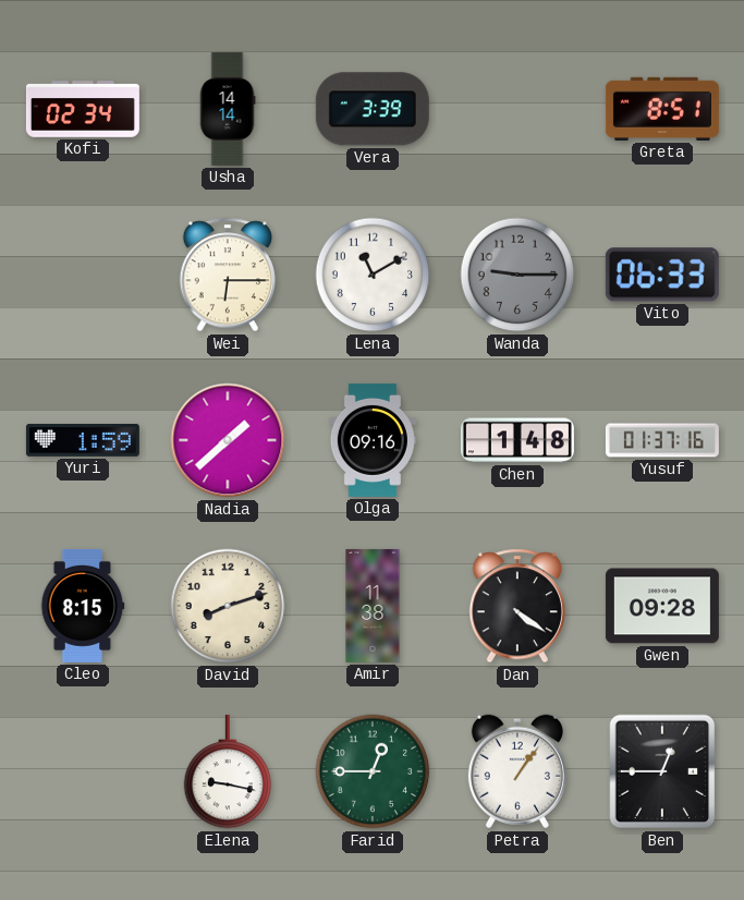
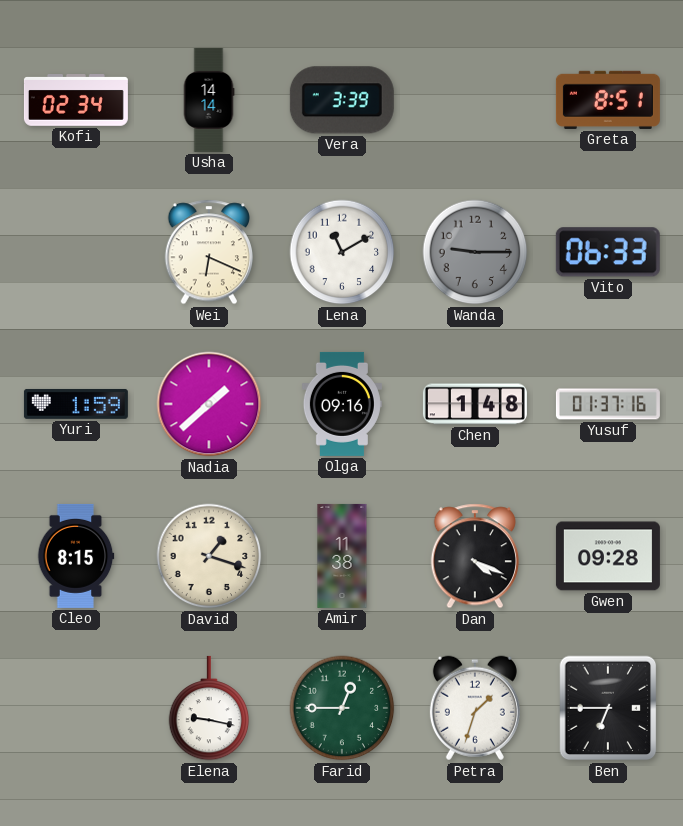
Wei: 6:15 -> 6:19
David: 8:12 -> 1:18
Dan: 4:21 -> 4:19
Petra: 1:06 -> 1:33
Ben: 12:45 -> 6:45
